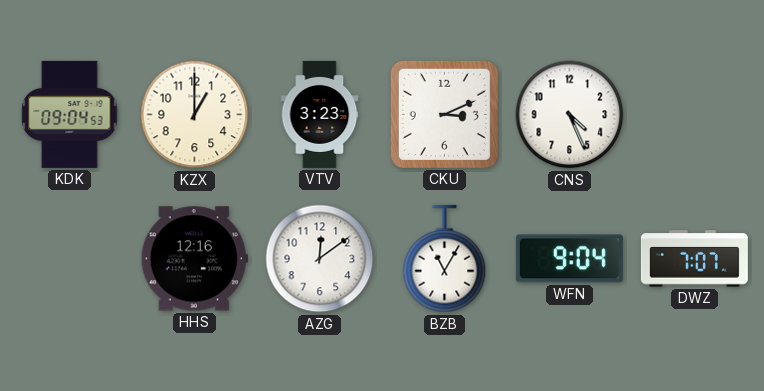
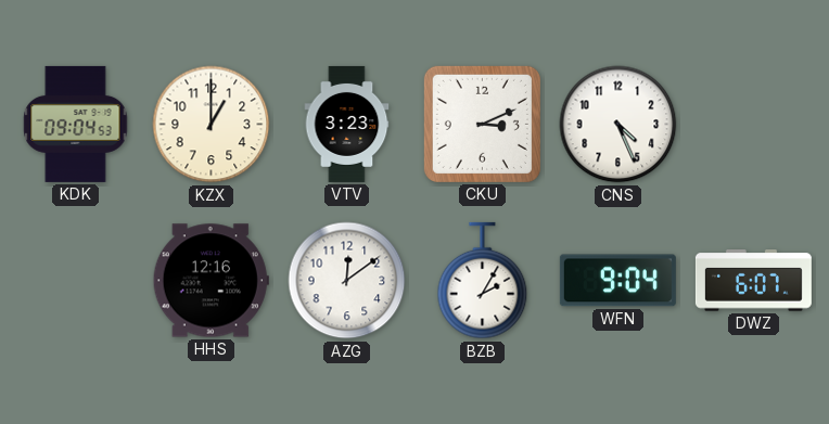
BZB: 11:05 -> 2:05
DWZ: 7:07 -> 6:07
